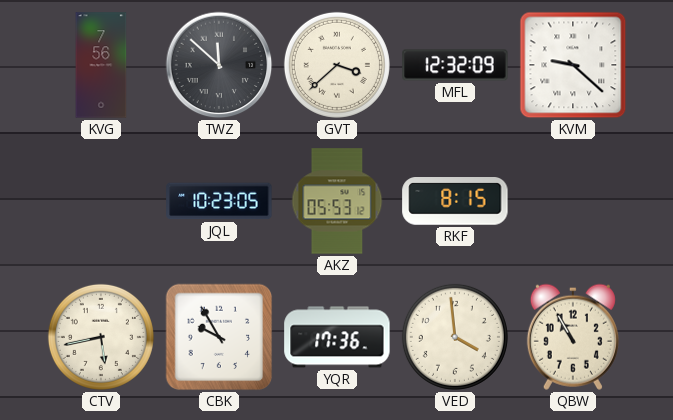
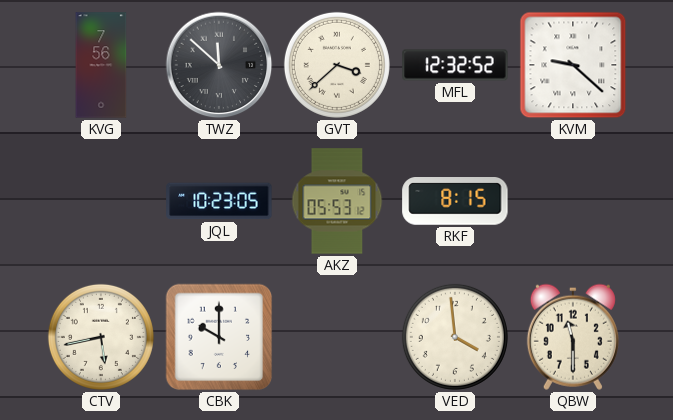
MFL: 12:32:09 -> 12:32:52
CBK: 9:55 -> 10:00
YQR: 17:36 -> none
QBW: 10:55 -> 11:30
